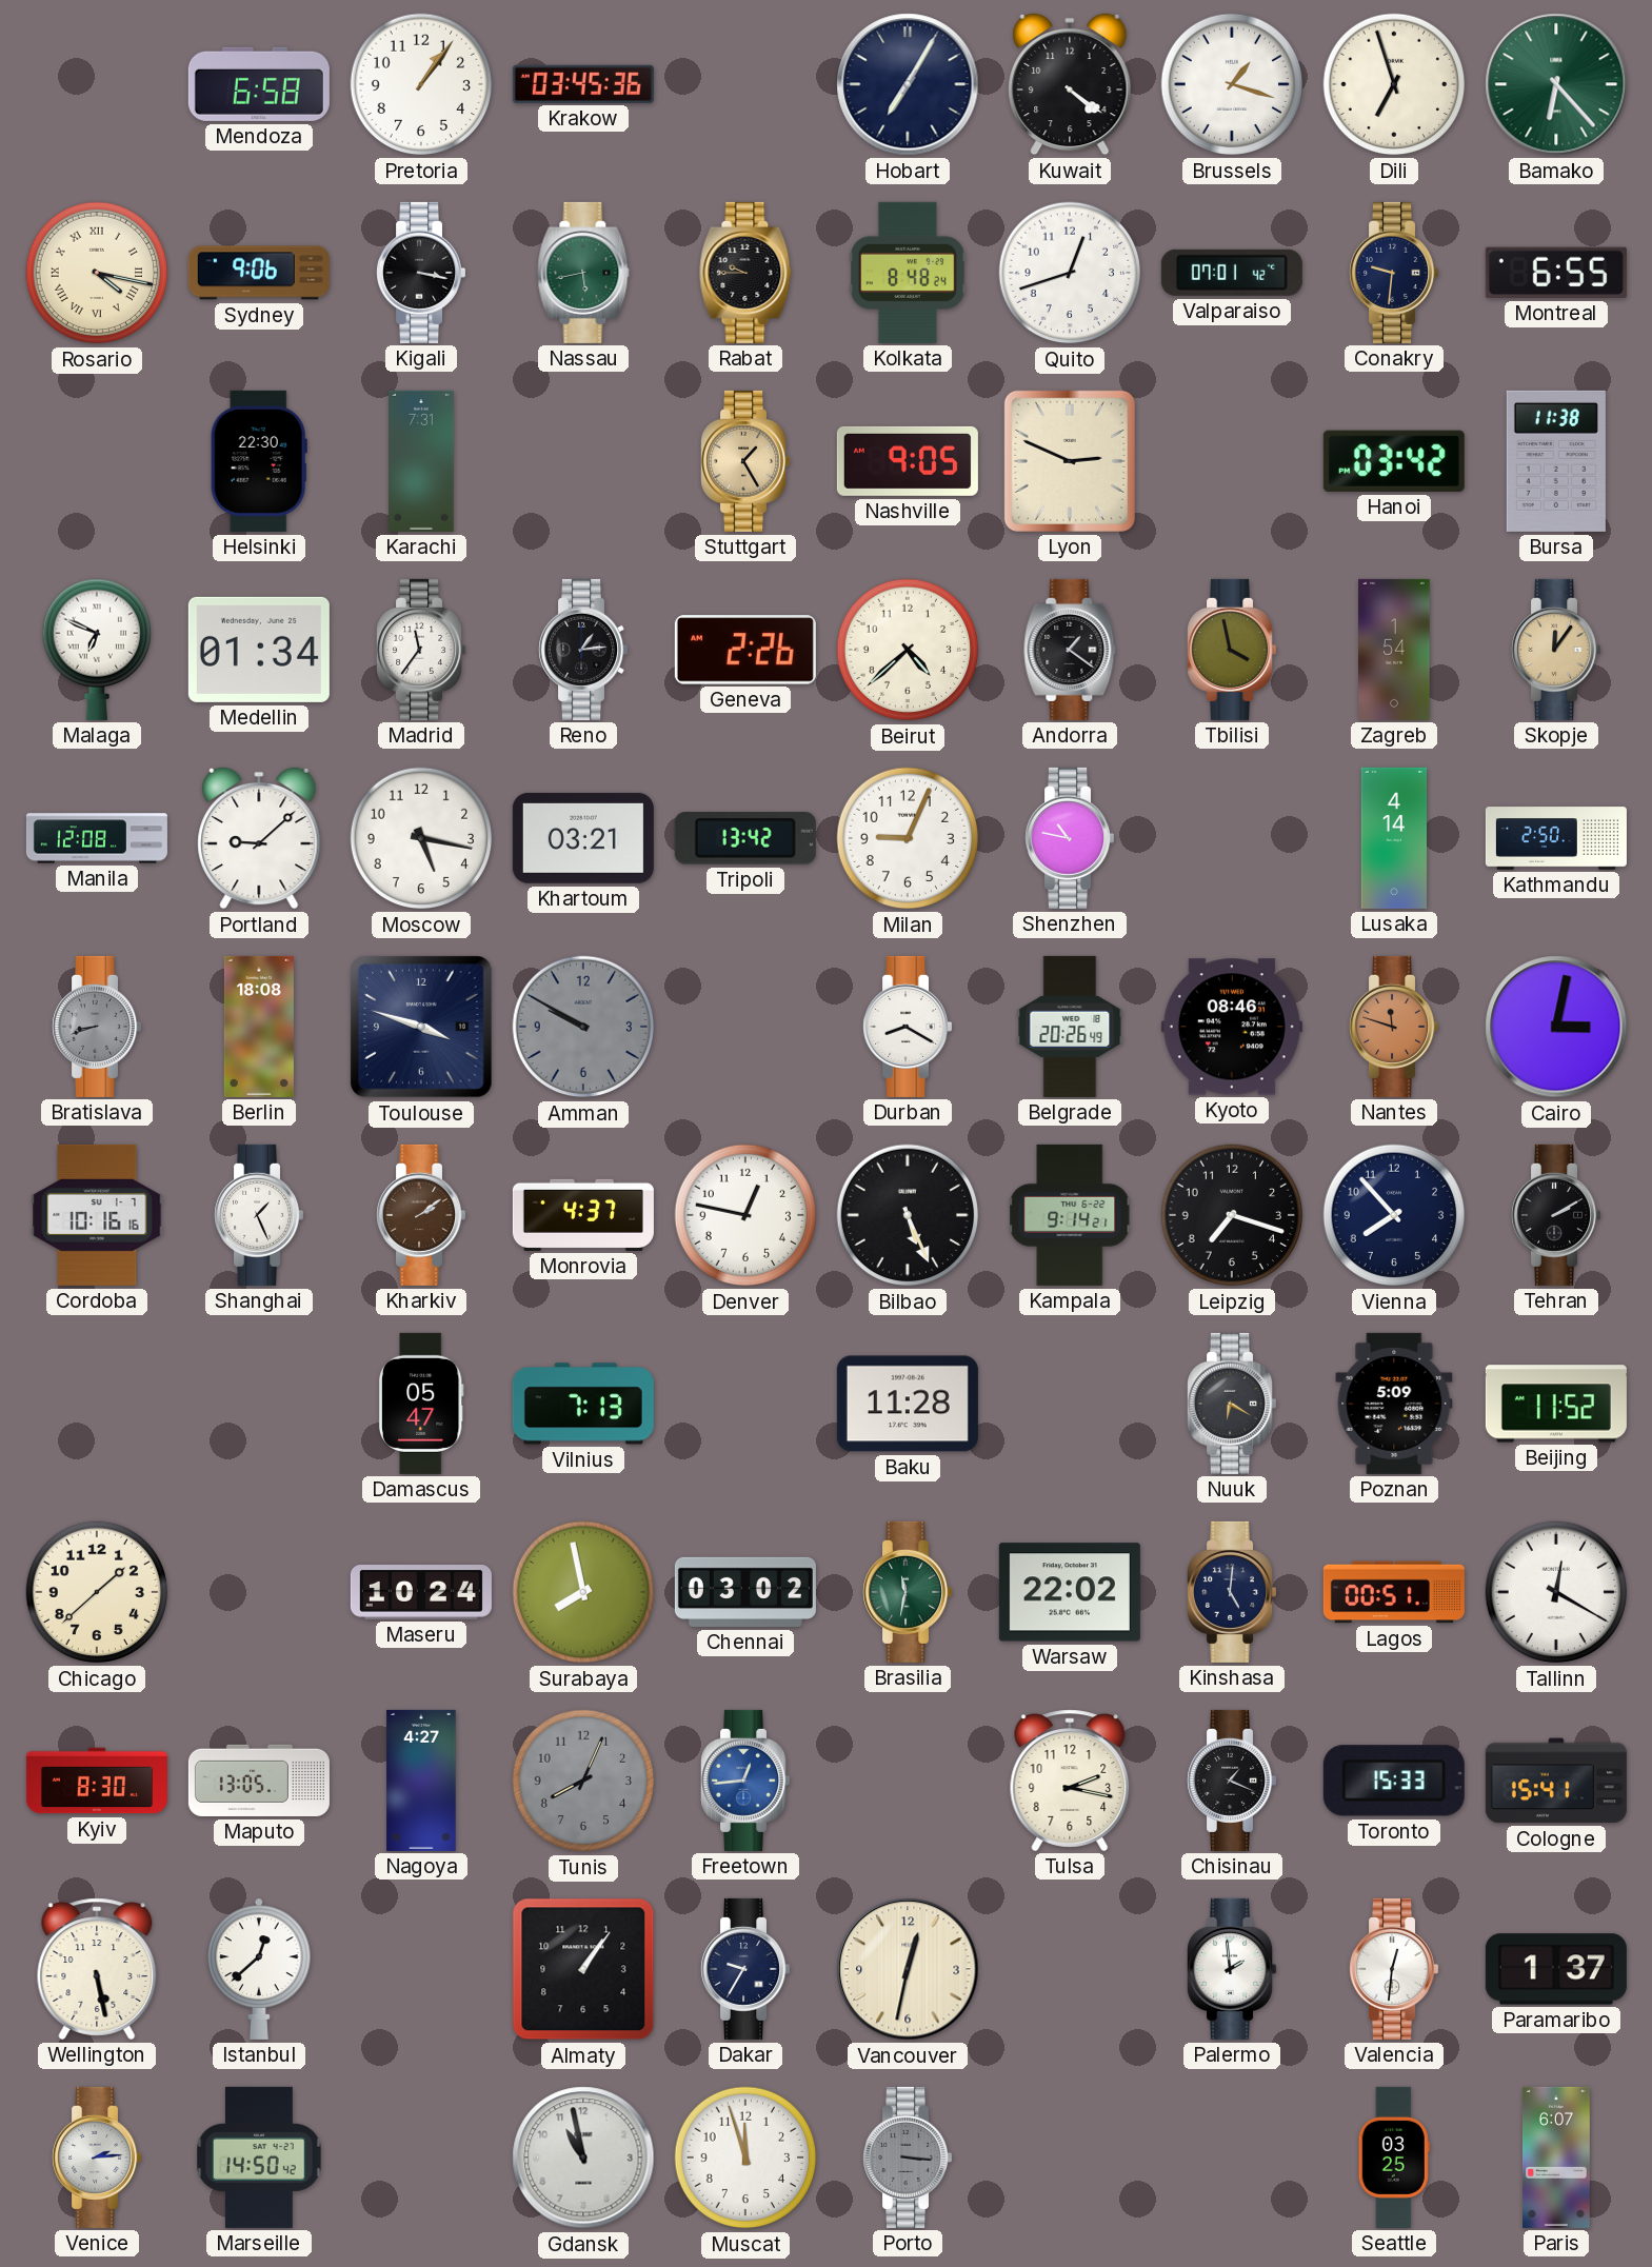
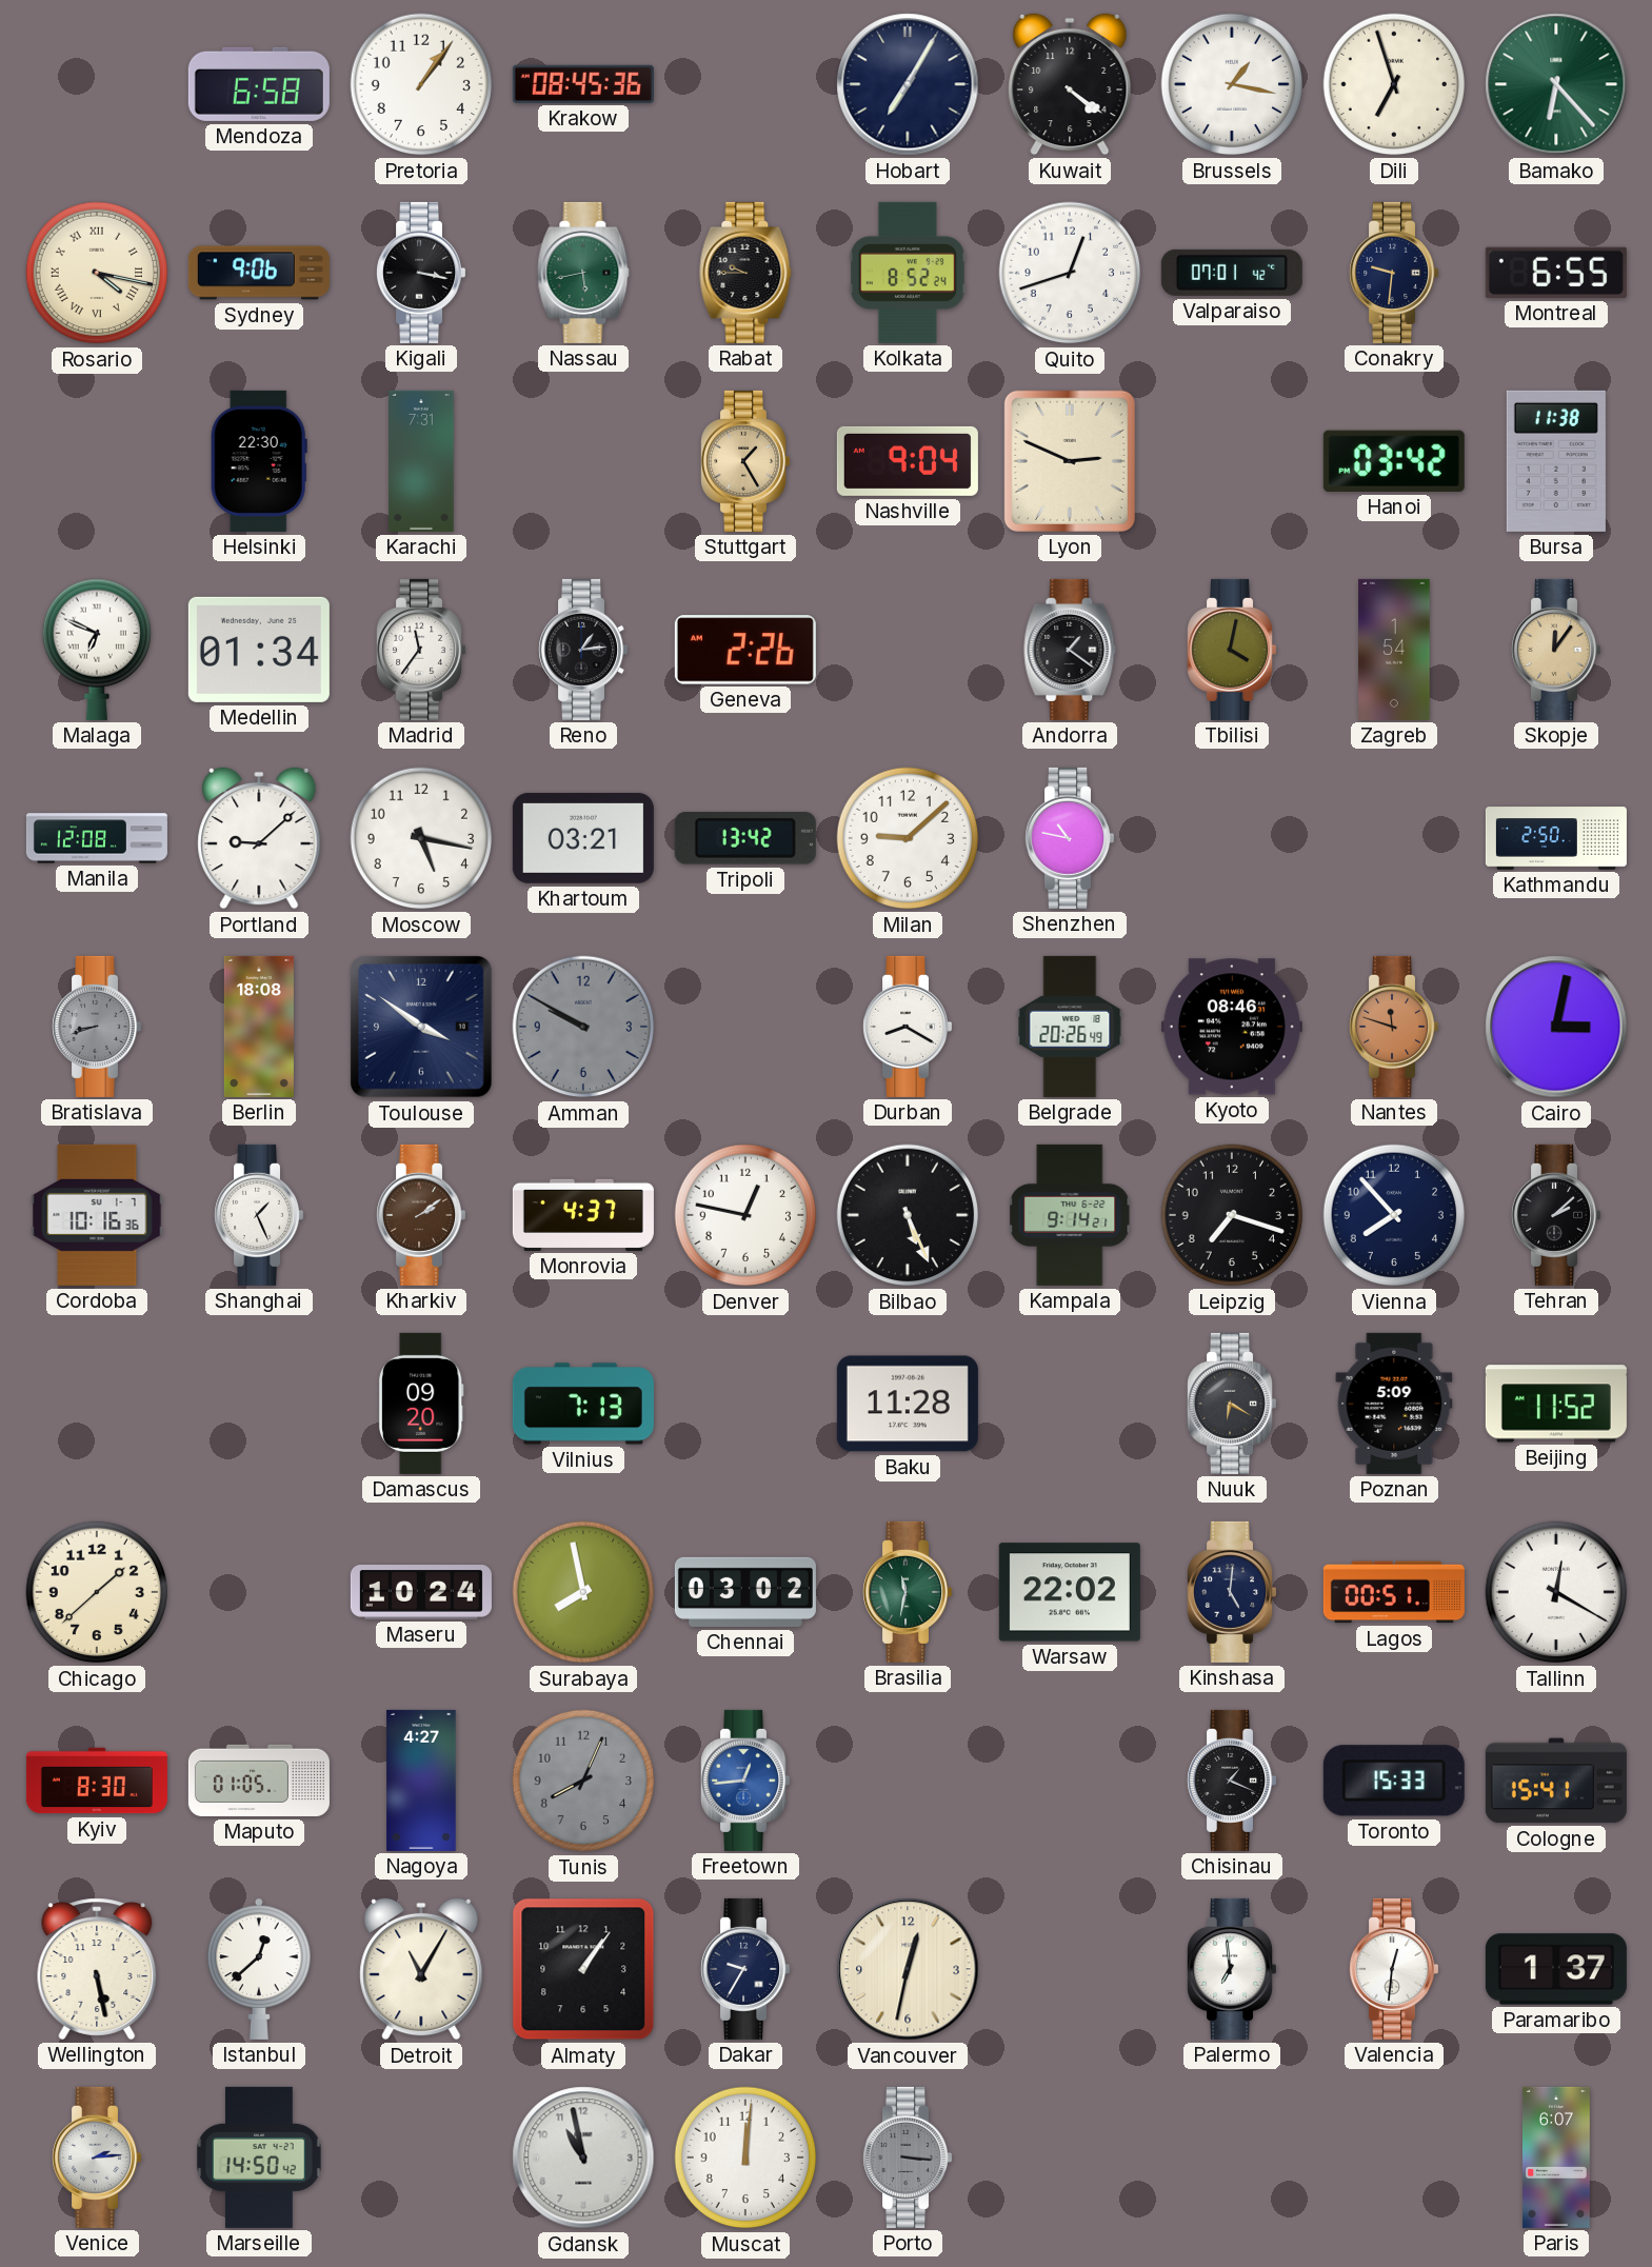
Krakow: 03:45 -> 08:45
Brussels: 1:18 -> 1:17
Kolkata: 8:48 -> 8:52
Nashville: 9:05 -> 9:04
Beirut: 4:38 -> none
Tbilisi: 3:58 -> 4:02
Milan: 9:04 -> 9:08
Lusaka: 4:14 -> none
Toulouse: 3:48 -> 3:51
Cordoba: 10:16:16 -> 10:16:36
Tehran: 2:10 -> 2:08
Damascus: 05:47 -> 09:20
Maputo: 13:05 -> 01:05
Tulsa: 2:17 -> none
Detroit: none -> 11:05
Palermo: 1:59 -> 6:59
Muscat: 11:57 -> 12:01
Seattle: 03:25 -> none
